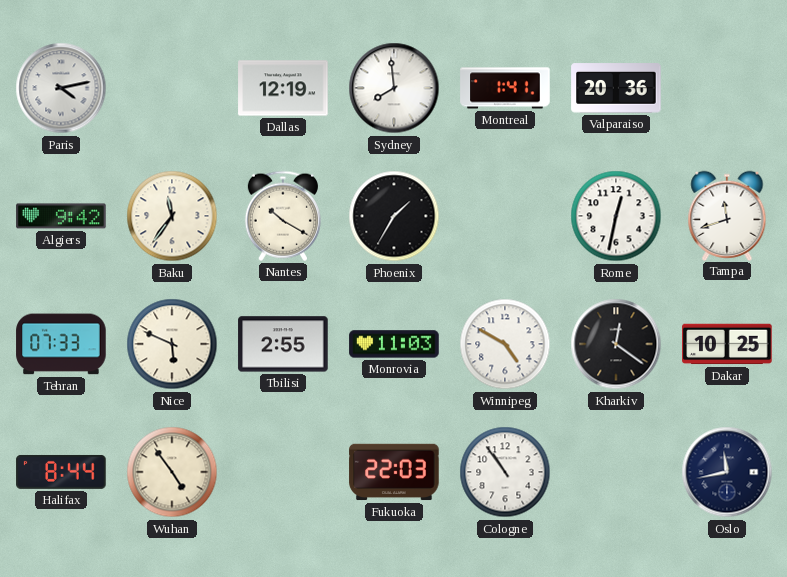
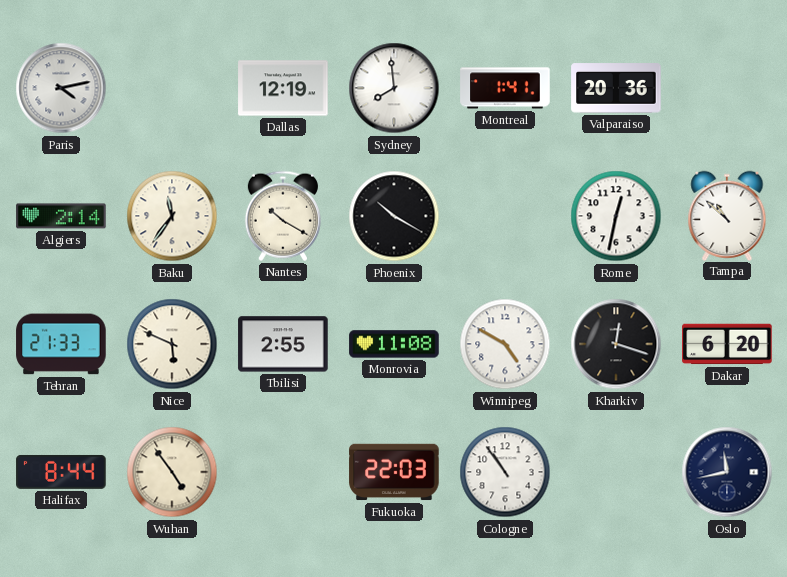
Algiers: 9:42 -> 2:14
Phoenix: 1:35 -> 10:20
Tampa: 11:42 -> 10:52
Tehran: 07:33 -> 21:33
Monrovia: 11:03 -> 11:08
Kharkiv: 12:21 -> 12:18
Dakar: 10:25 -> 6:20
